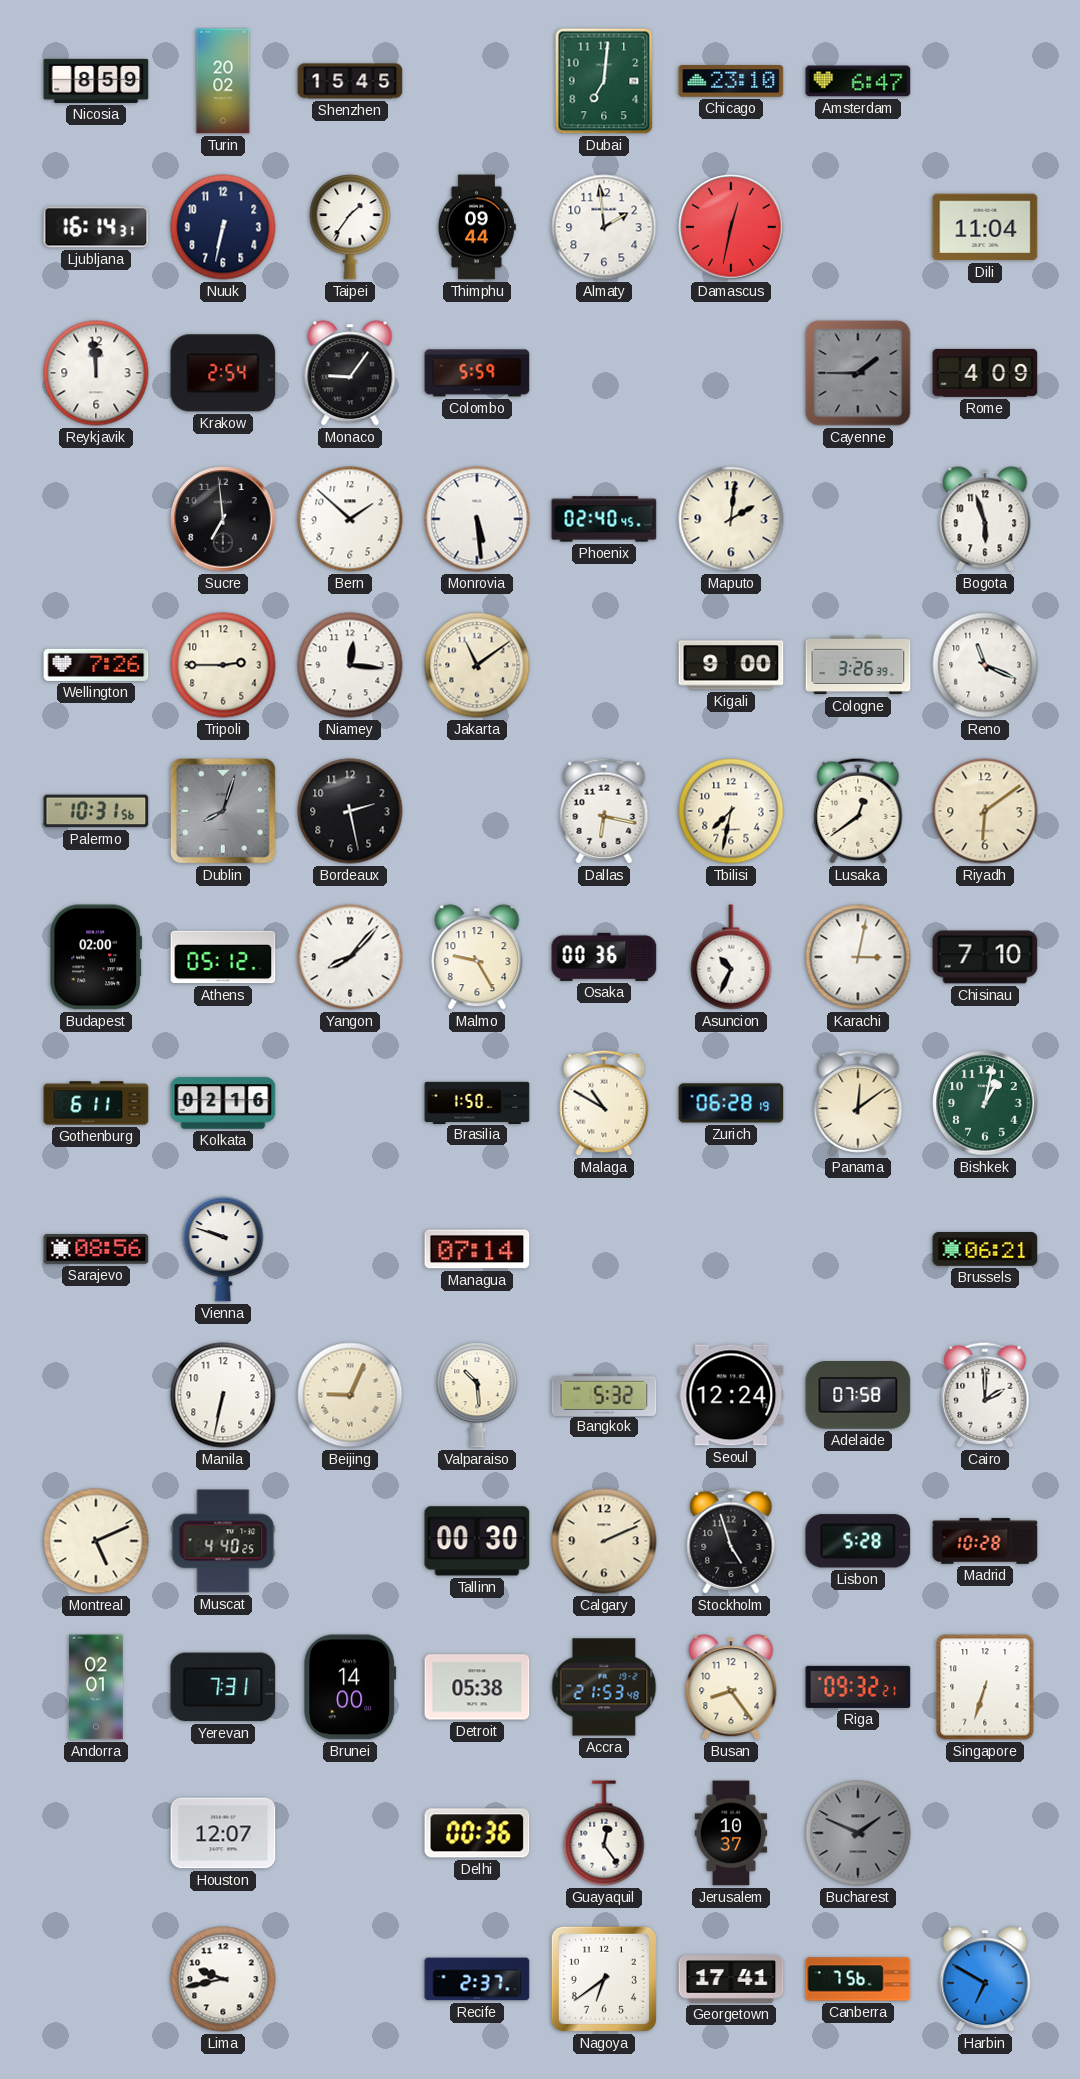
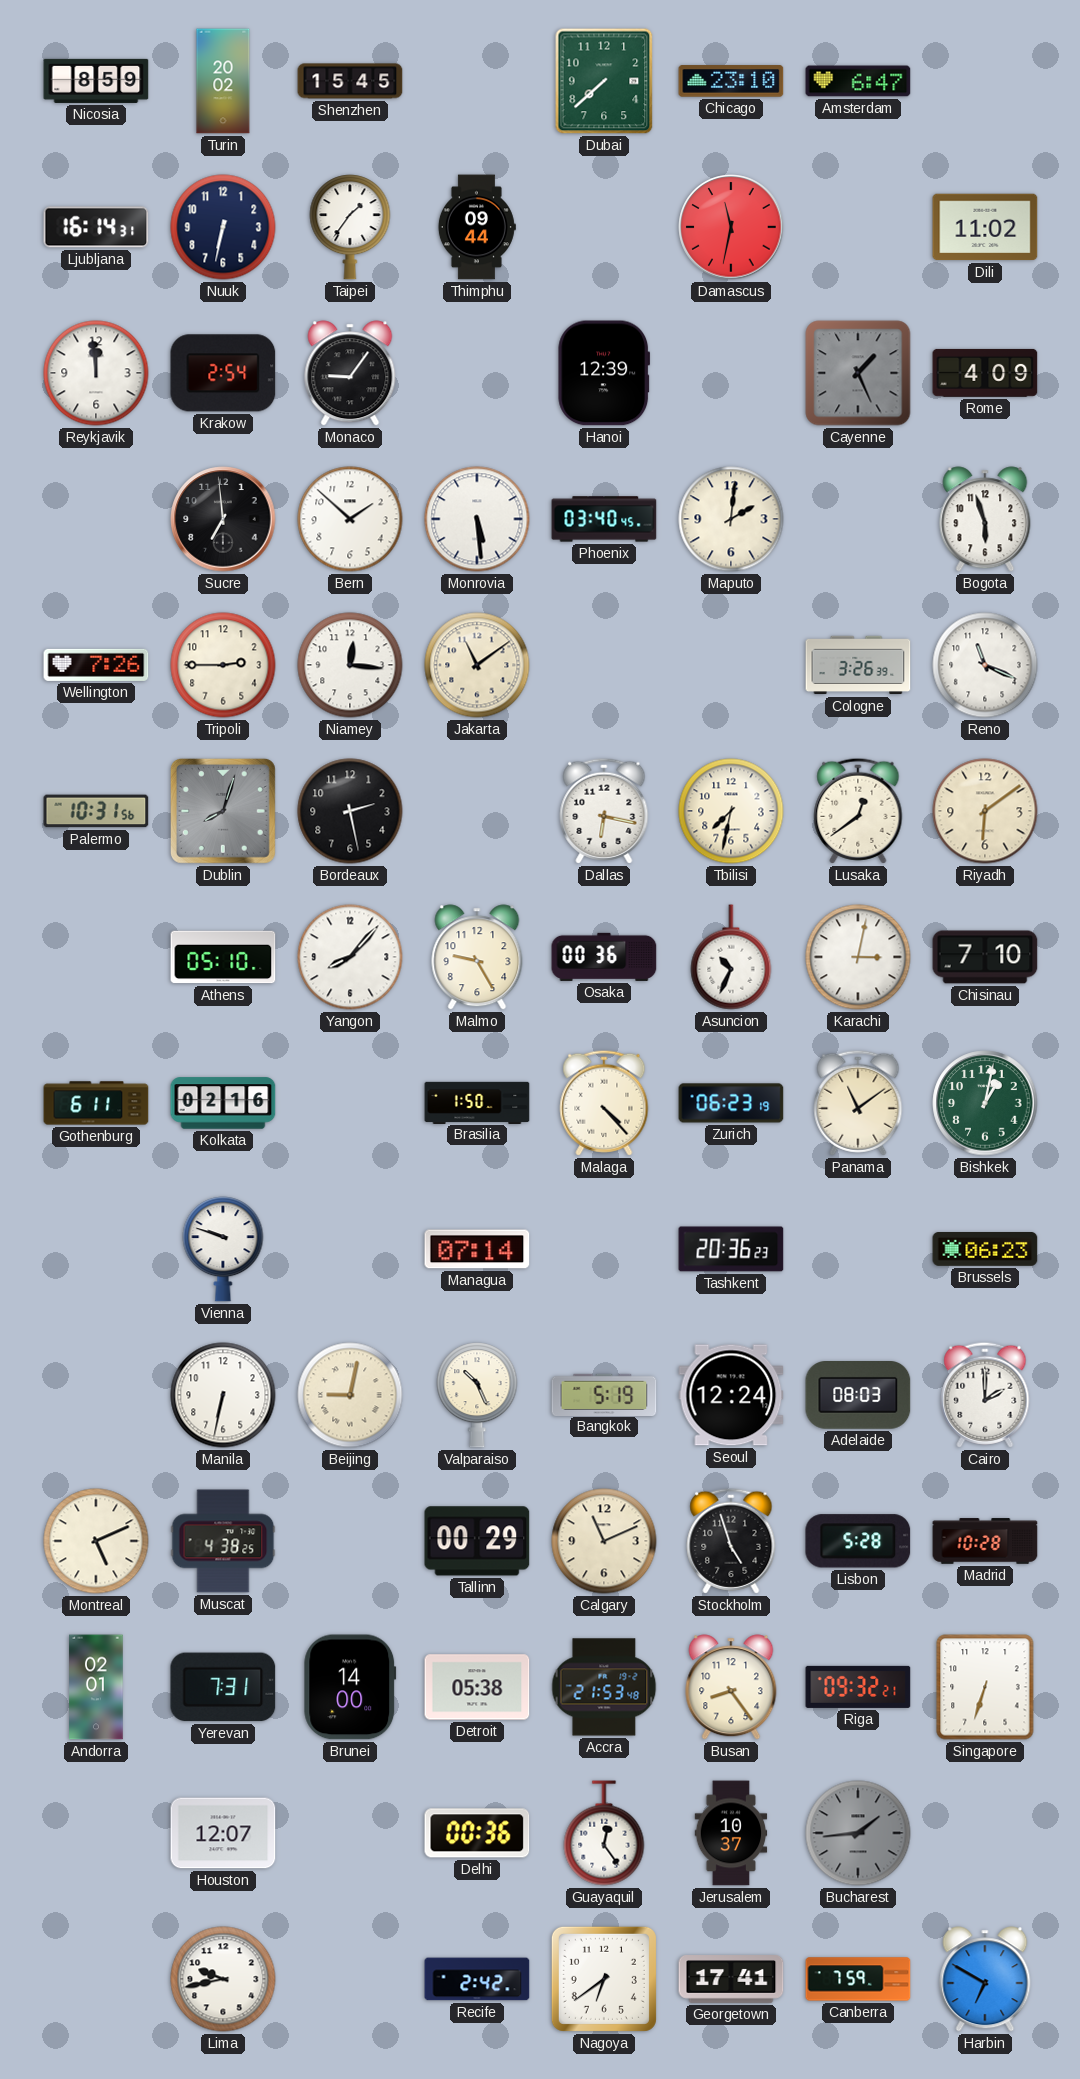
Dubai: 7:01 -> 7:38
Almaty: 1:59 -> none
Damascus: 12:32 -> 11:32
Dili: 11:04 -> 11:02
Colombo: 5:59 -> none
Hanoi: none -> 12:39
Cayenne: 1:45 -> 1:26
Phoenix: 02:40 -> 03:40
Kigali: 9:00 -> none
Budapest: 02:00 -> none
Athens: 05:12 -> 05:10
Malaga: 10:50 -> 4:23
Zurich: 06:28 -> 06:23
Panama: 12:09 -> 11:09
Sarajevo: 08:56 -> none
Tashkent: none -> 20:36
Brussels: 06:21 -> 06:23
Beijing: 9:04 -> 9:02
Valparaiso: 10:29 -> 10:26
Bangkok: 5:32 -> 5:19
Adelaide: 07:58 -> 08:03
Muscat: 4:40 -> 4:38
Tallinn: 00:30 -> 00:29
Calgary: 2:11 -> 11:11
Bucharest: 1:49 -> 1:44
Recife: 2:37 -> 2:42
Canberra: 7:56 -> 7:59
